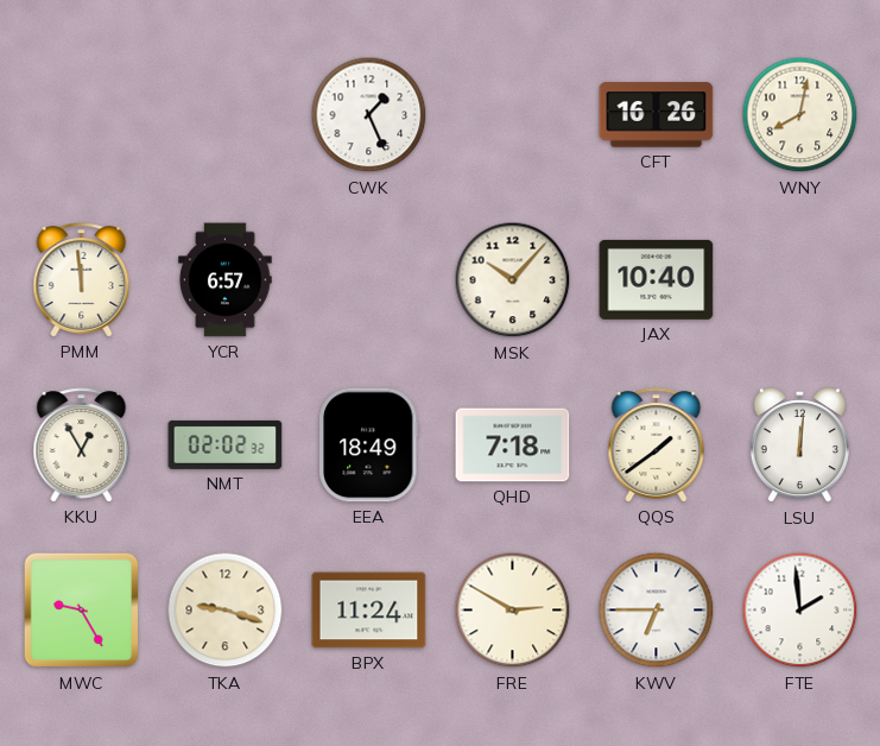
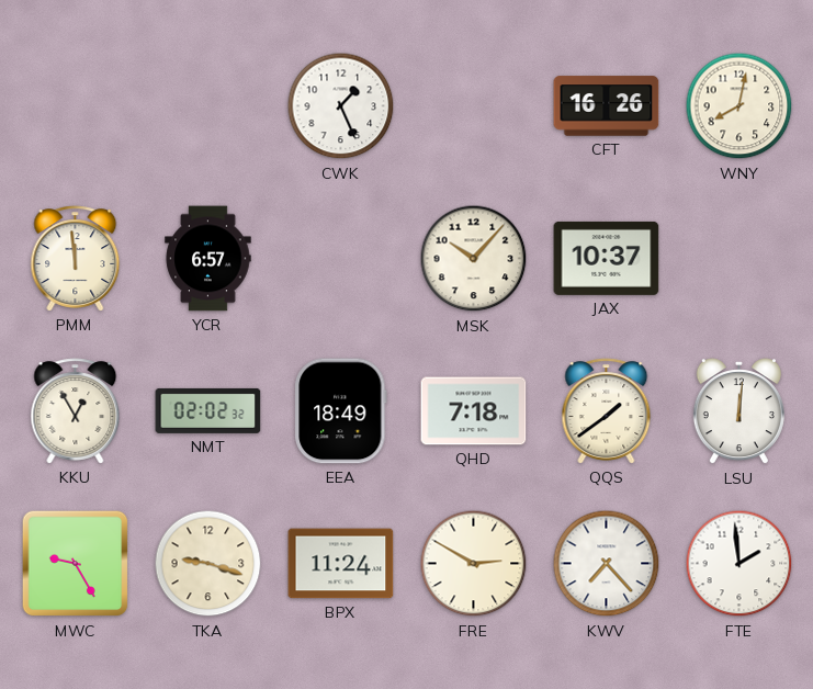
JAX: 10:40 -> 10:37
KWV: 6:45 -> 7:23
